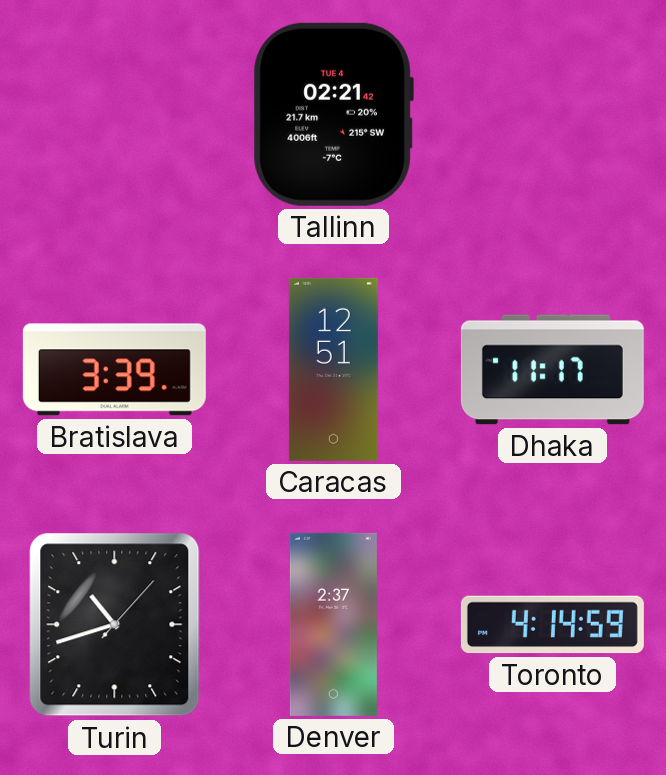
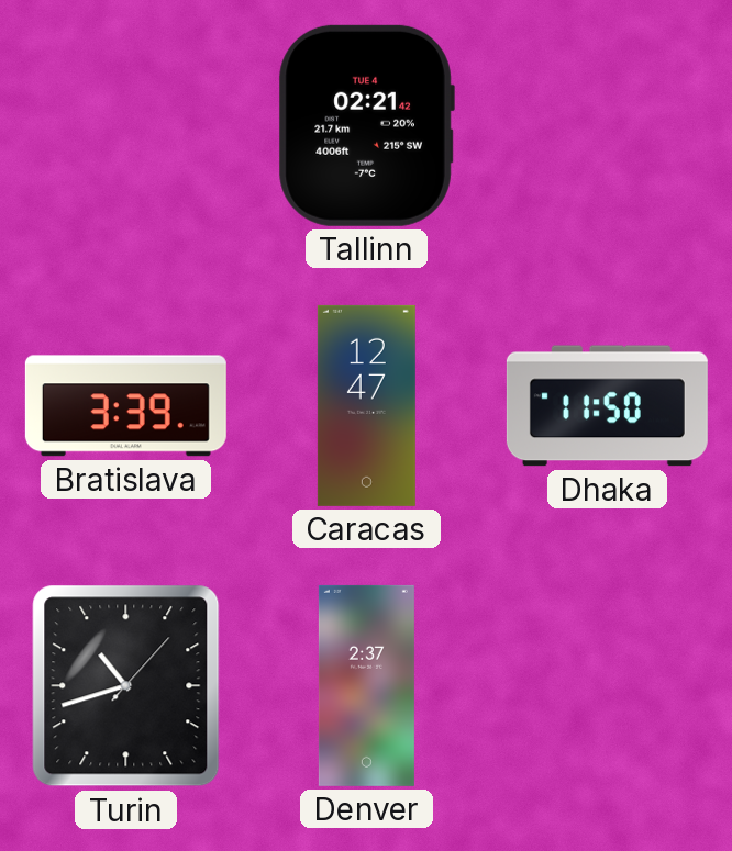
Caracas: 12:51 -> 12:47
Dhaka: 11:17 -> 11:50
Toronto: 4:14 -> none
